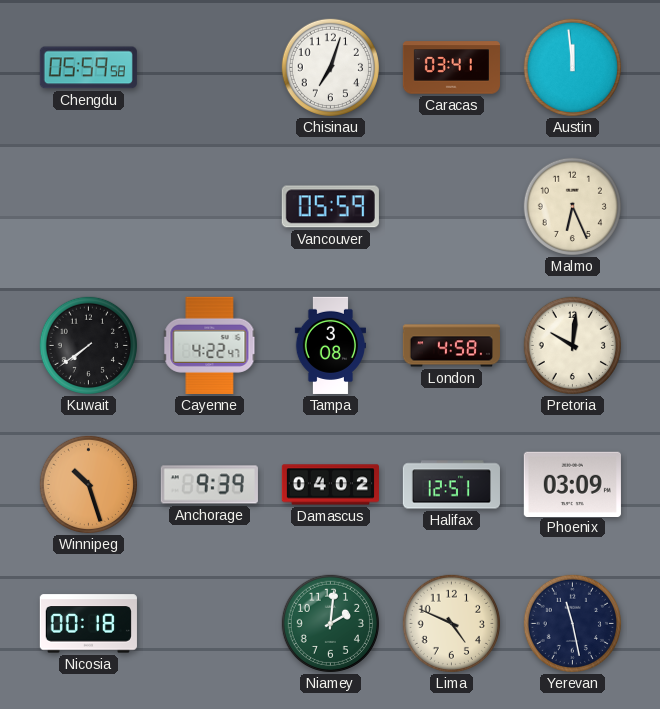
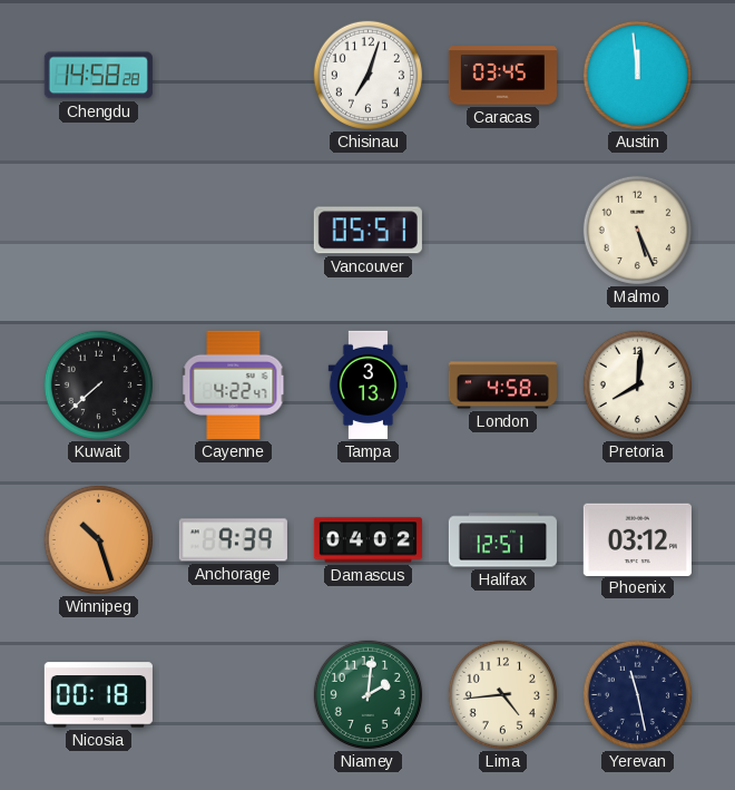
Chengdu: 05:59 -> 14:58
Caracas: 03:41 -> 03:45
Vancouver: 05:59 -> 05:51
Malmo: 6:26 -> 5:26
Kuwait: 7:39 -> 7:38
Tampa: 3:08 -> 3:13
Pretoria: 10:01 -> 8:01
Phoenix: 03:09 -> 03:12
Lima: 4:49 -> 4:44
